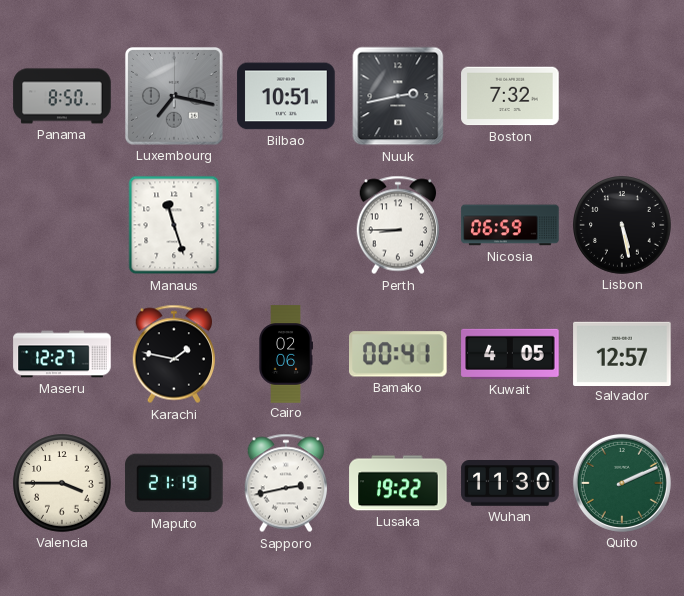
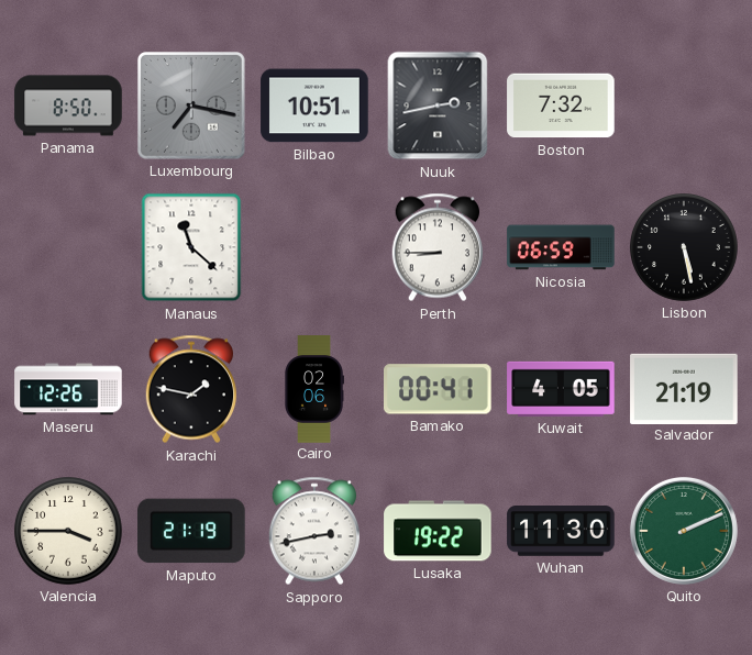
Manaus: 11:27 -> 11:22
Maseru: 12:27 -> 12:26
Salvador: 12:57 -> 21:19
